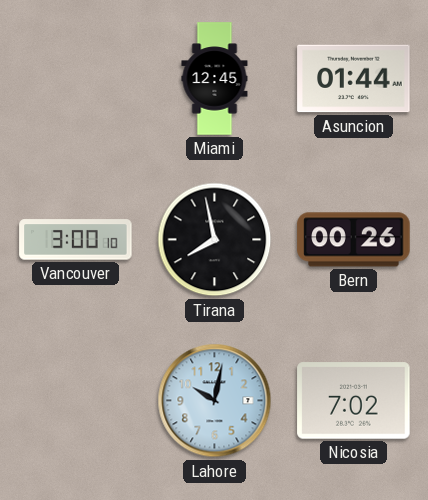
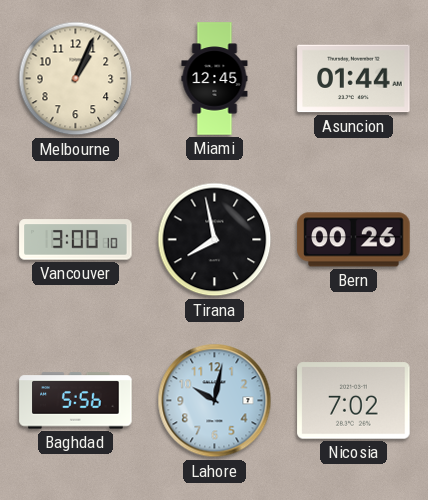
Melbourne: none -> 1:04
Baghdad: none -> 5:56
